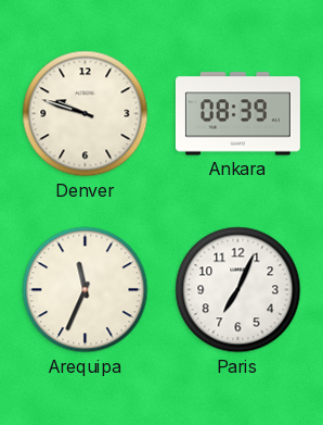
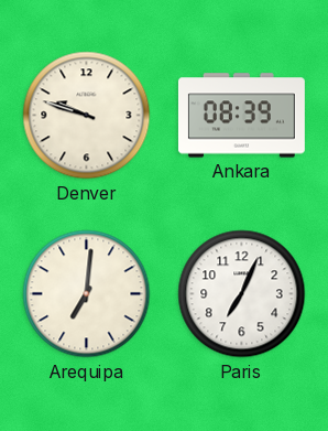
Arequipa: 11:34 -> 7:01
